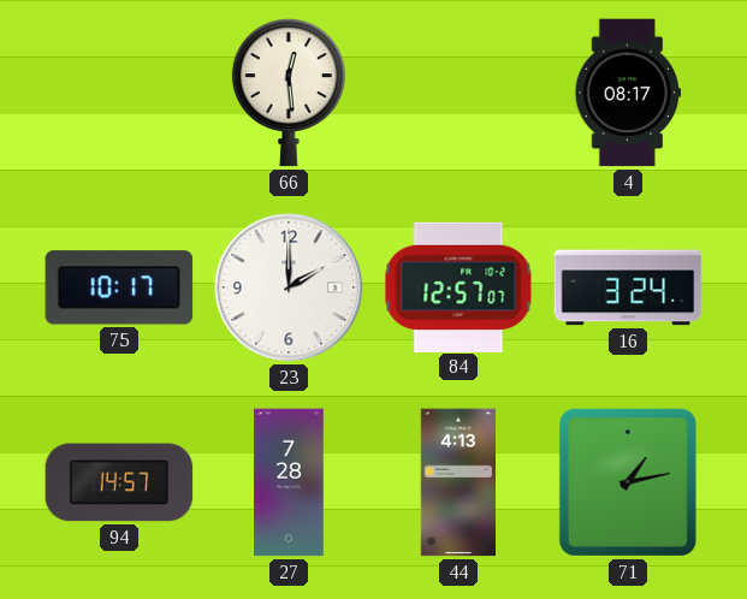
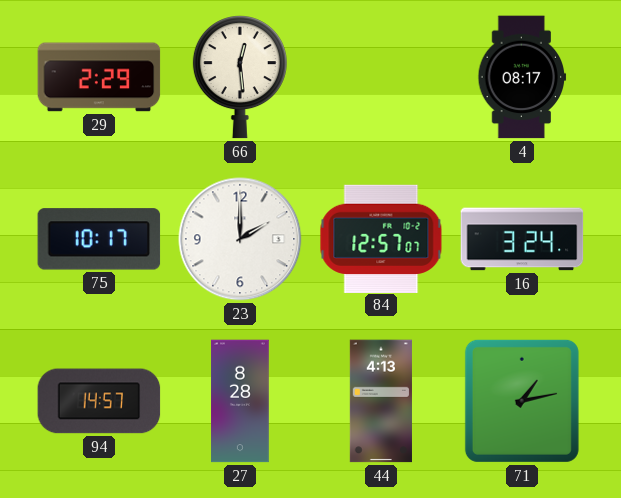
29: none -> 2:29
27: 7:28 -> 8:28
